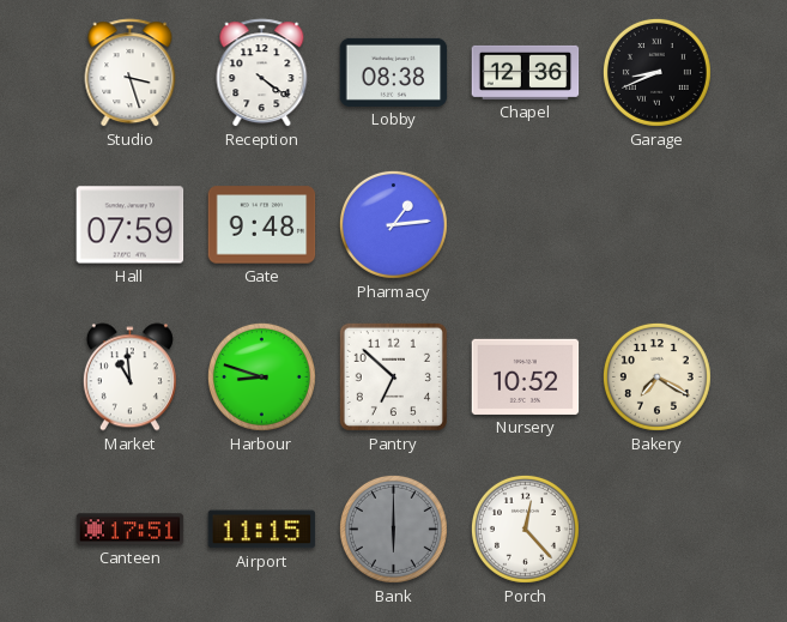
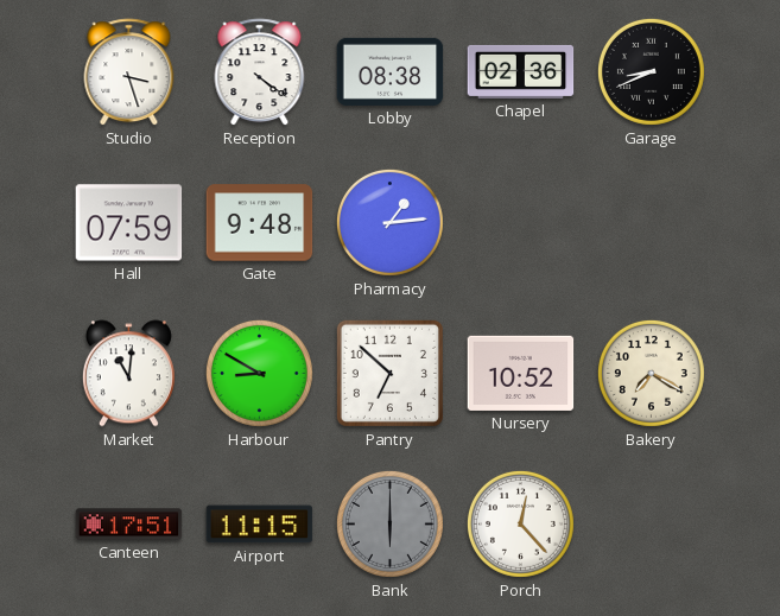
Chapel: 12:36 -> 02:36
Market: 10:59 -> 11:01
Harbour: 8:48 -> 8:50
